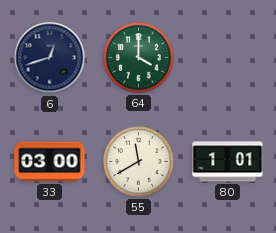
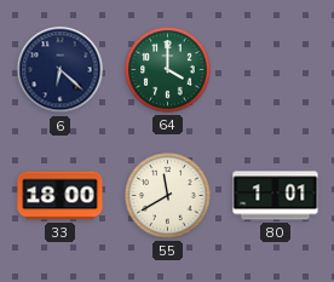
6: 12:42 -> 6:22
33: 03:00 -> 18:00
